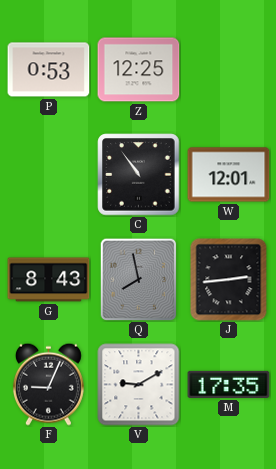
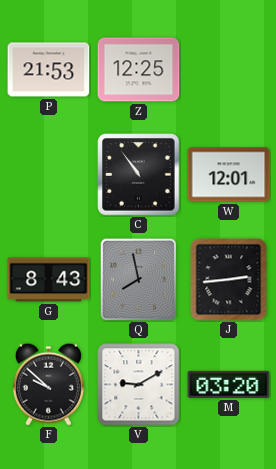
P: 0:53 -> 21:53
F: 9:04 -> 9:52
M: 17:35 -> 03:20
